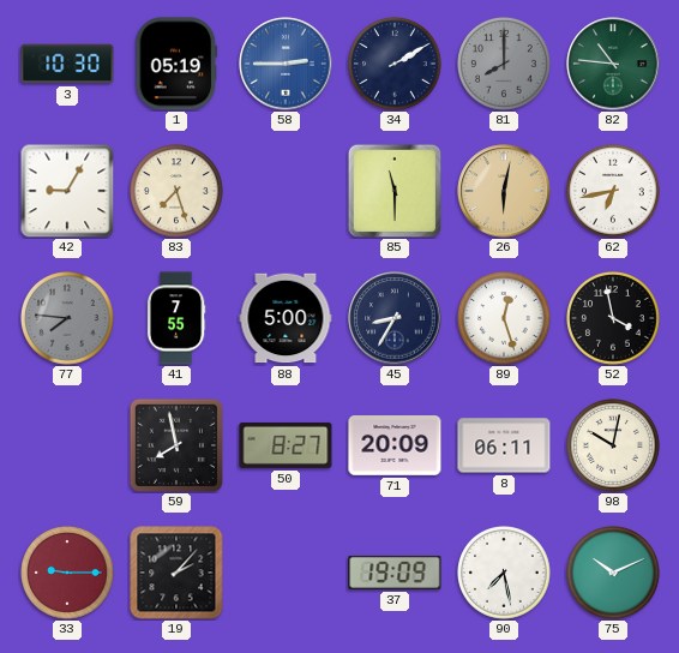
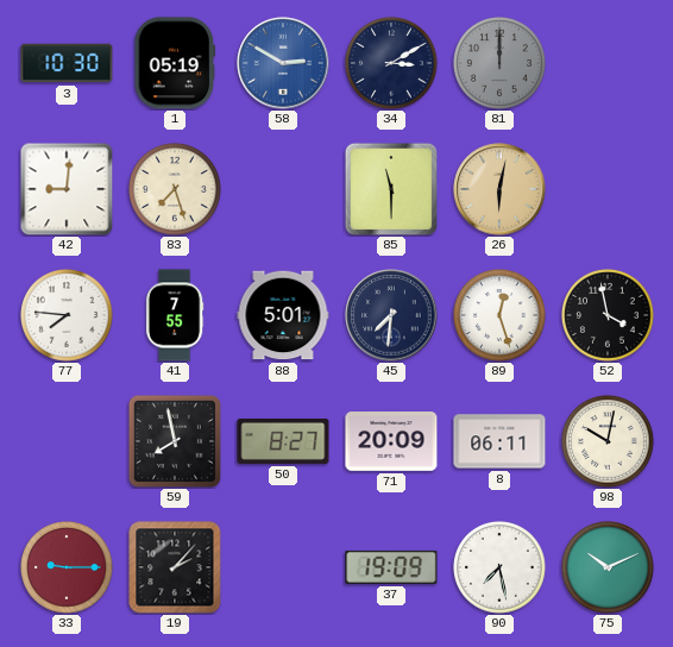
58: 2:45 -> 2:50
34: 2:10 -> 3:10
81: 8:00 -> 12:00
82: 10:46 -> none
42: 9:05 -> 9:01
62: 6:43 -> none
77 dial: grey -> white
88: 5:00 -> 5:01
45: 8:35 -> 7:31
